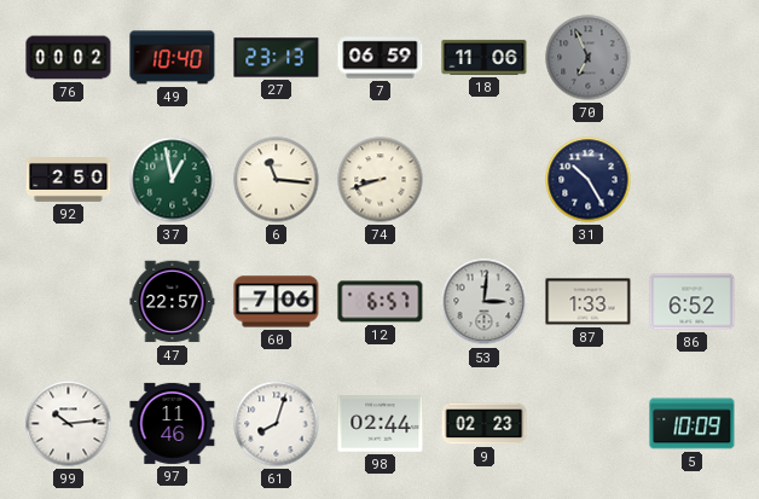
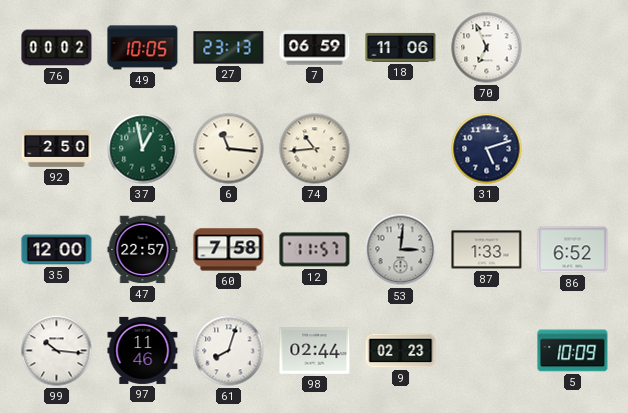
49: 10:40 -> 10:05
70 dial: grey -> white
74: 8:42 -> 10:44
31: 10:25 -> 5:12
35: none -> 12:00
60: 7:06 -> 7:58
12: 6:57 -> 11:57
99: 10:14 -> 10:16
